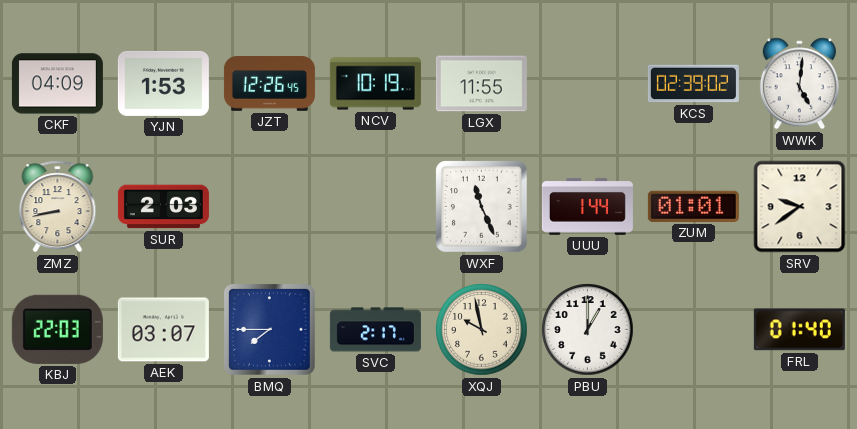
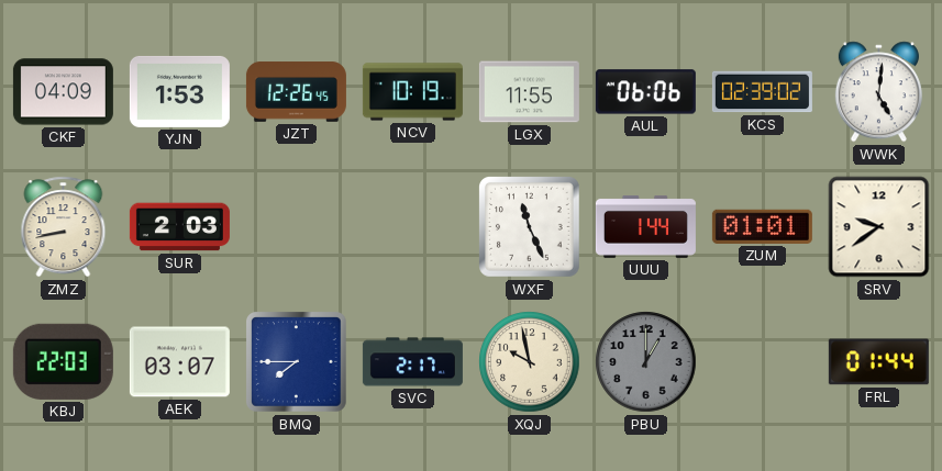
AUL: none -> 06:06
PBU dial: white -> grey
FRL: 01:40 -> 01:44
